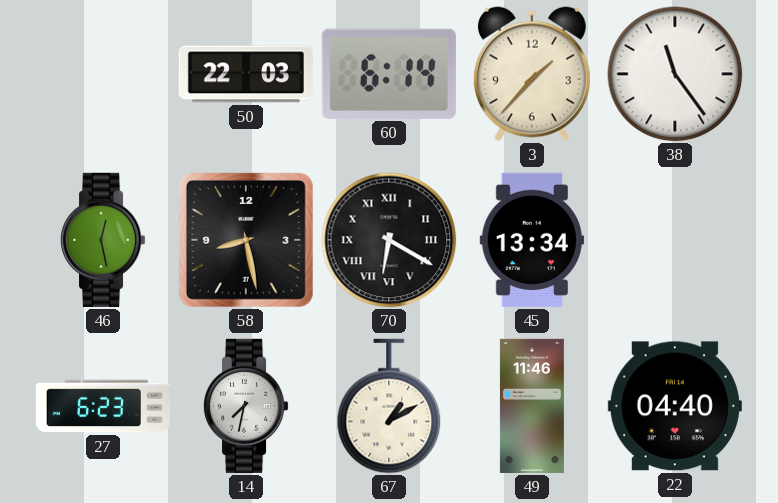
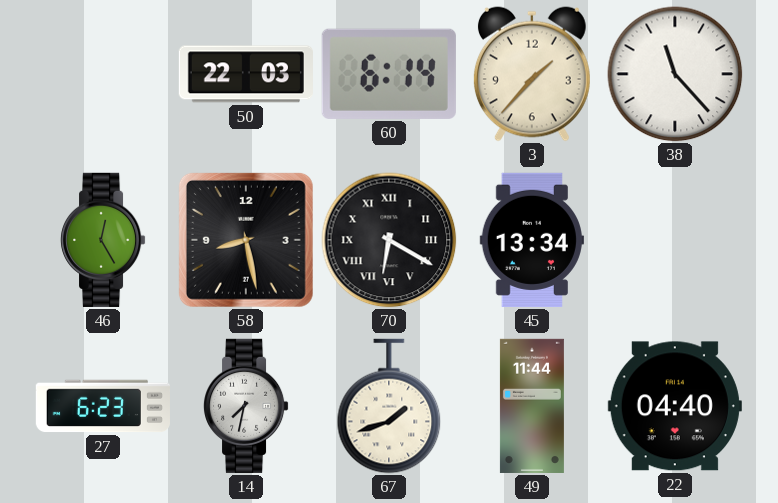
38: 11:24 -> 11:23
46: 12:28 -> 12:25
67: 1:10 -> 1:42
49: 11:46 -> 11:44
